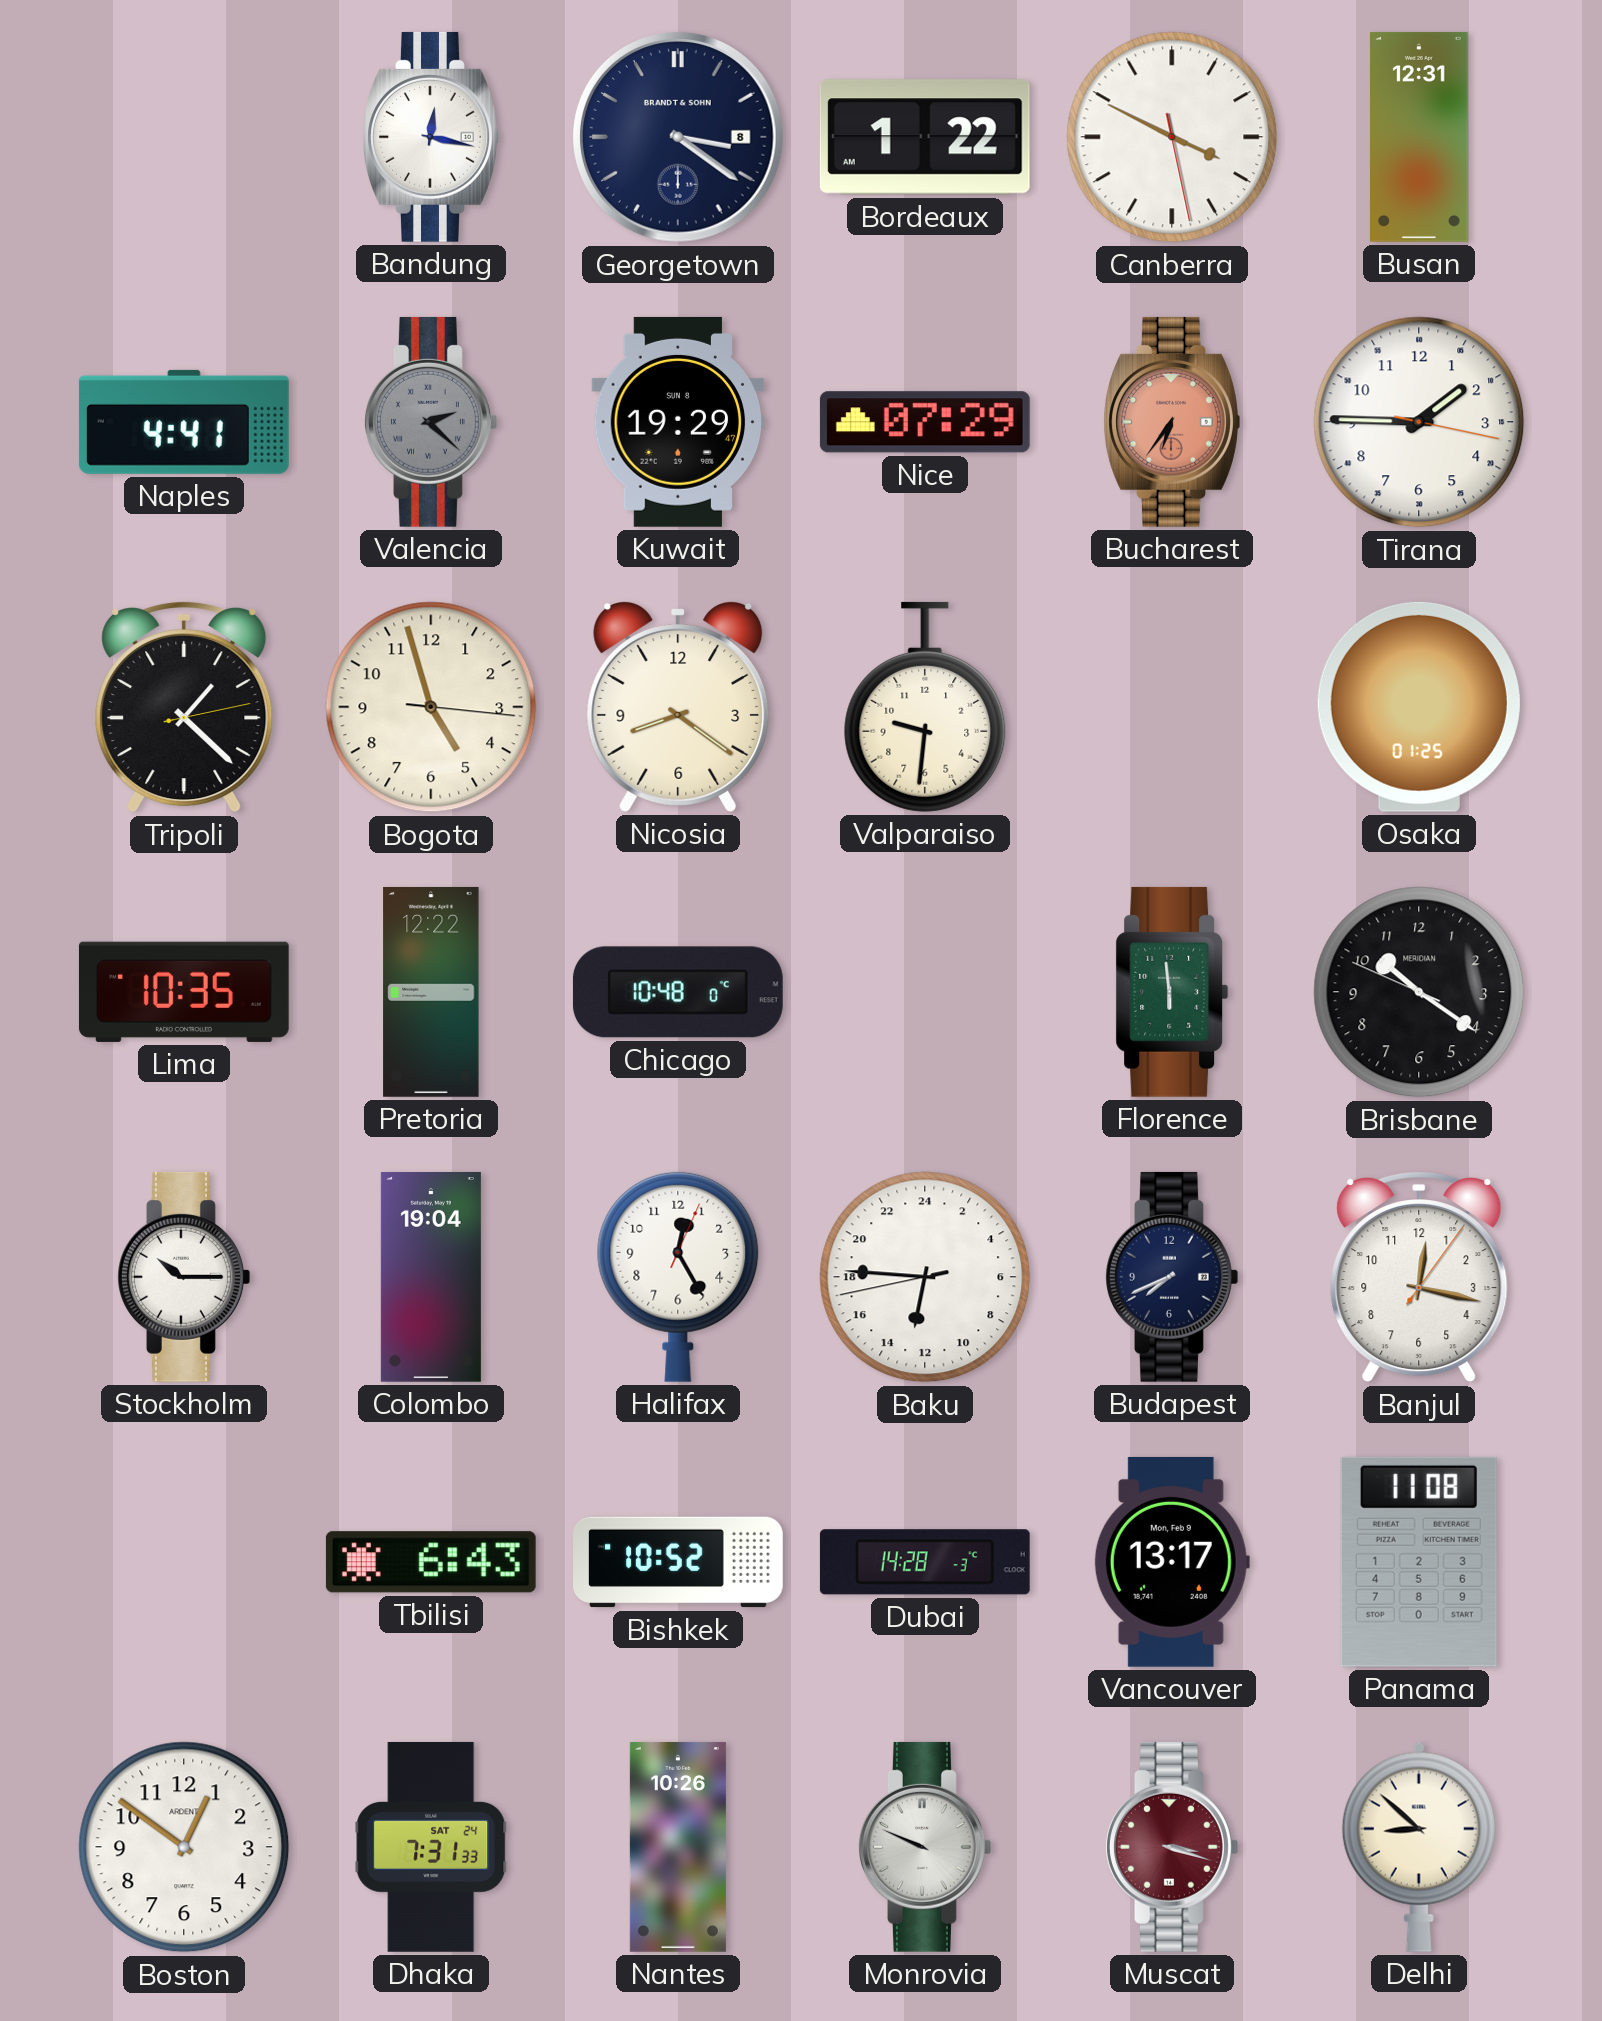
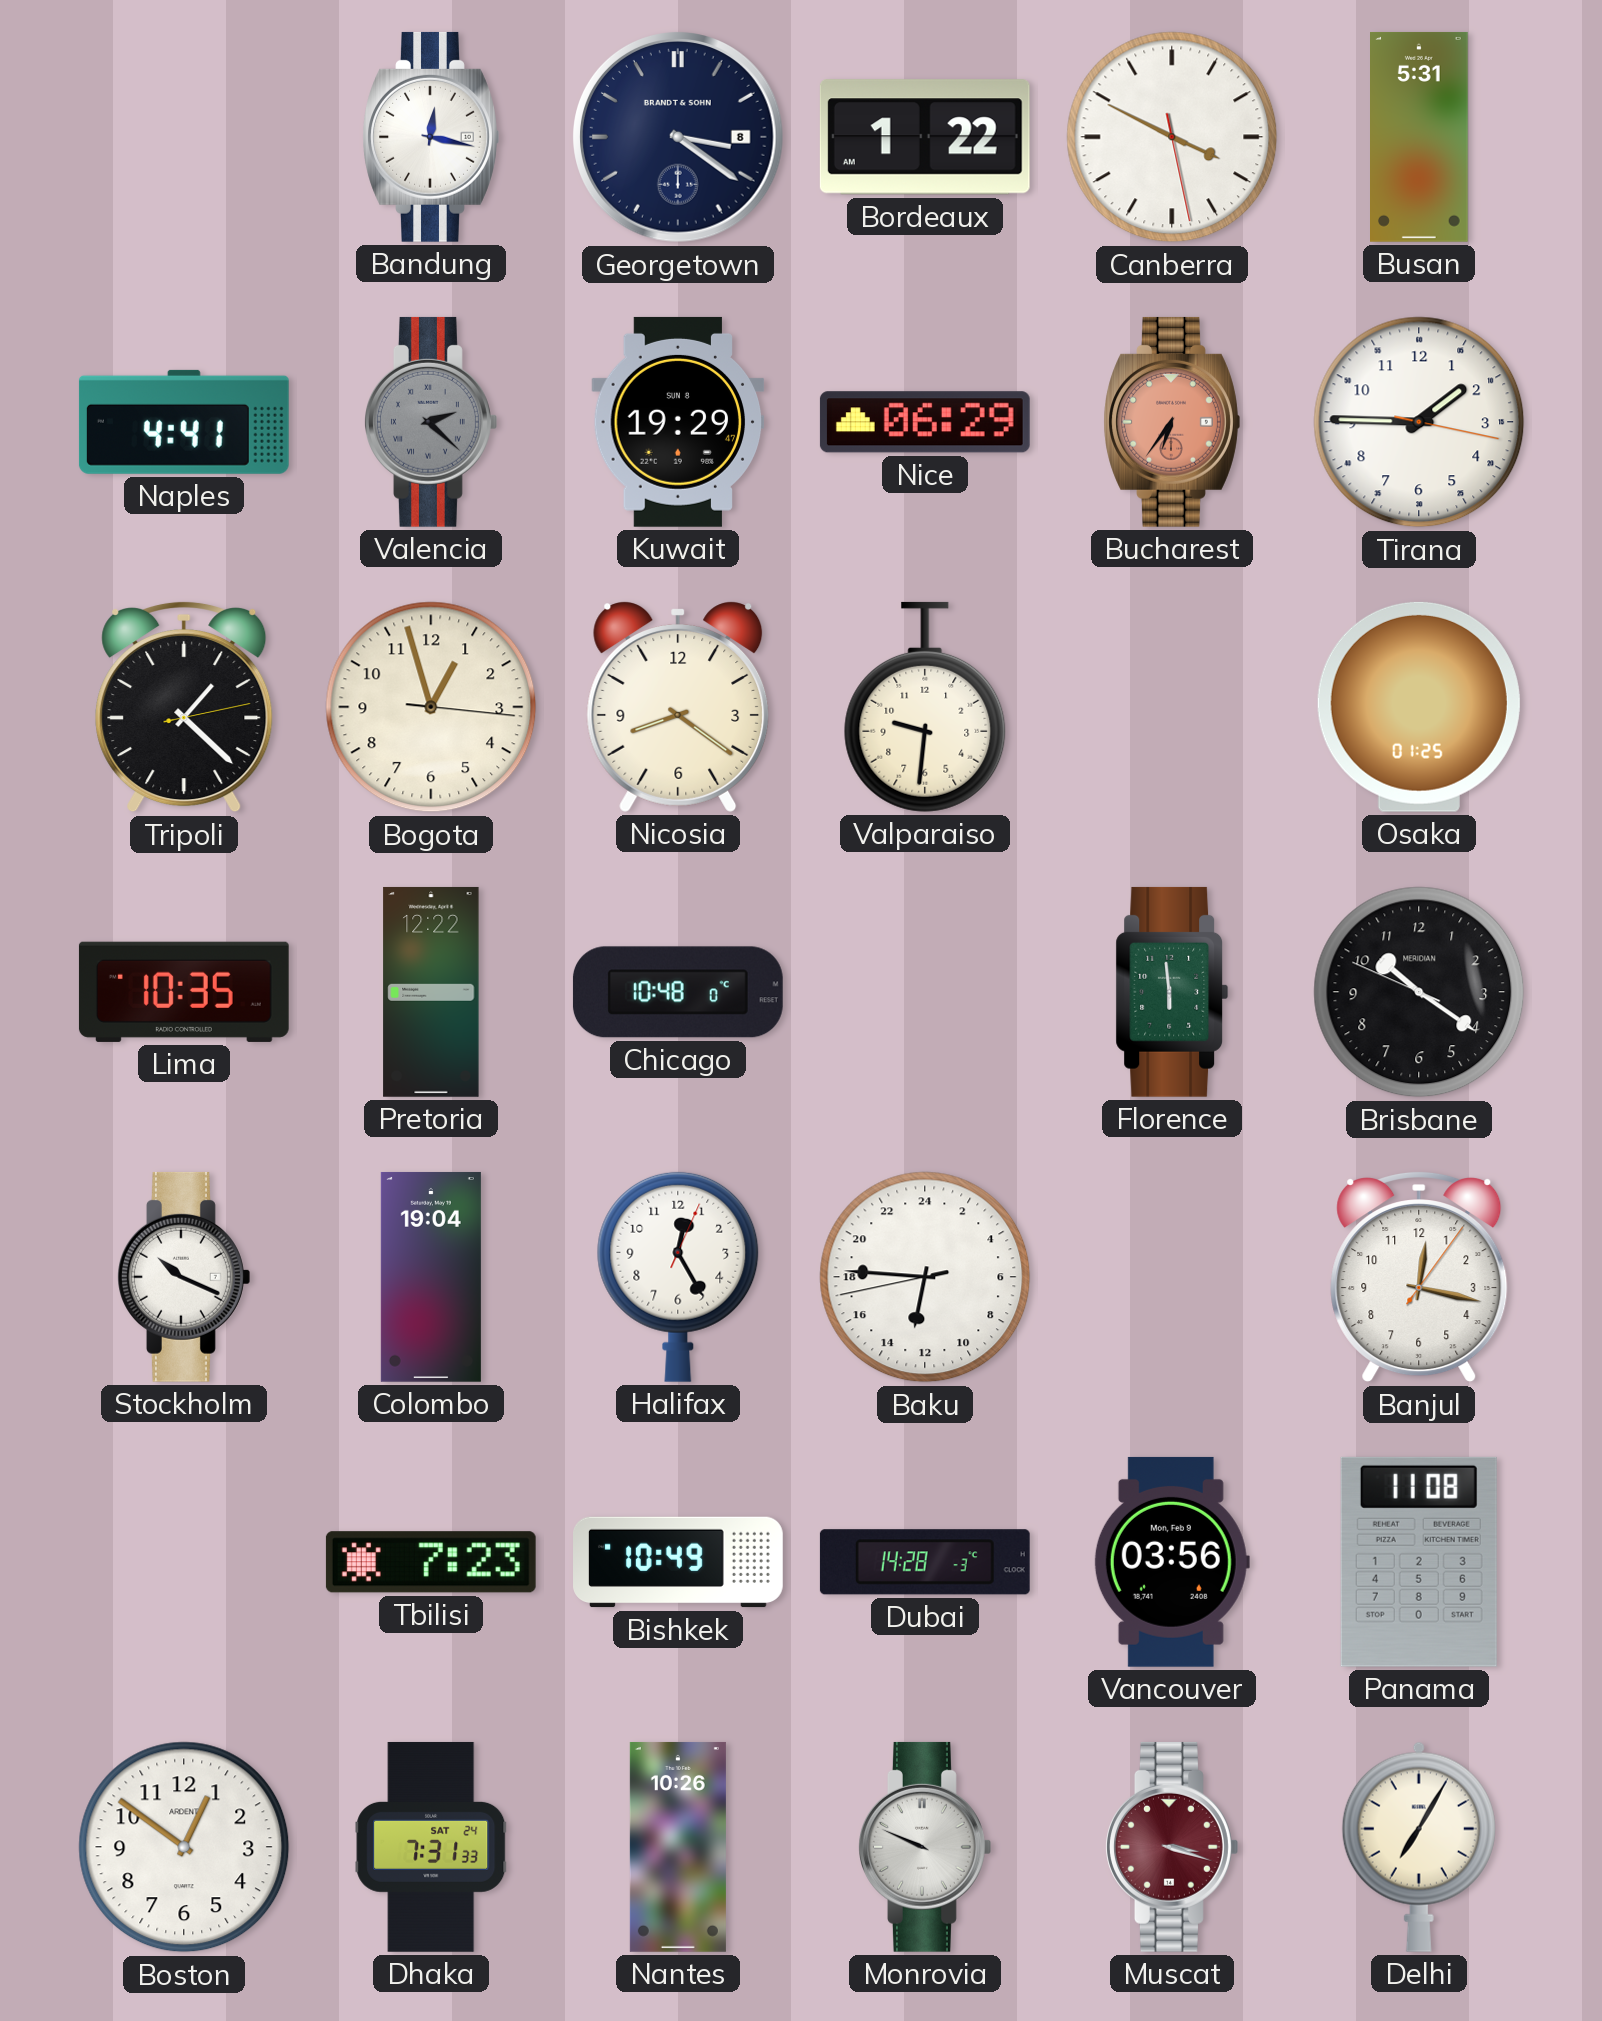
Busan: 12:31 -> 5:31
Nice: 07:29 -> 06:29
Bogota: 4:57 -> 12:57
Stockholm: 10:15 -> 10:19
Budapest: 7:41 -> none
Tbilisi: 6:43 -> 7:23
Bishkek: 10:52 -> 10:49
Vancouver: 13:17 -> 03:56
Delhi: 8:52 -> 7:05
